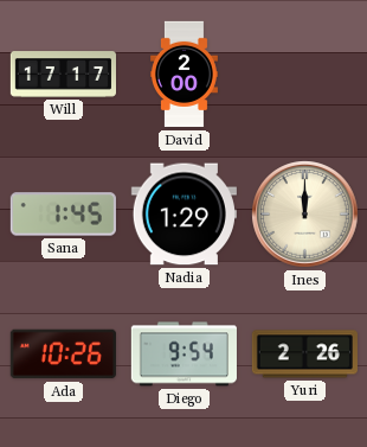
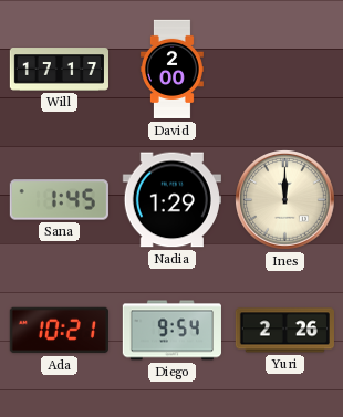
Ada: 10:26 -> 10:21
